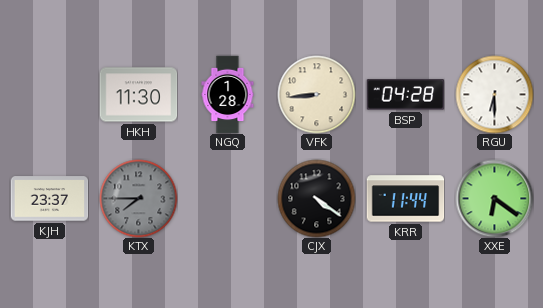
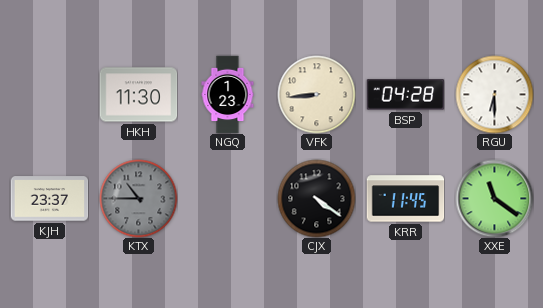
NGQ: 1:28 -> 1:23
KTX: 7:45 -> 10:45
KRR: 11:44 -> 11:45
XXE: 6:21 -> 11:21
